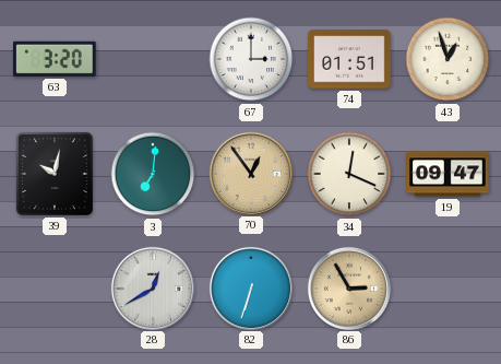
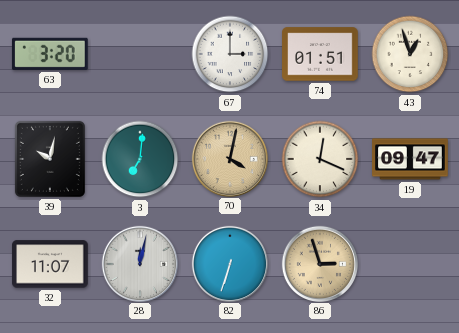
70: 12:54 -> 4:02
32: none -> 11:07
28: 12:40 -> 12:02
86: 2:55 -> 2:57
